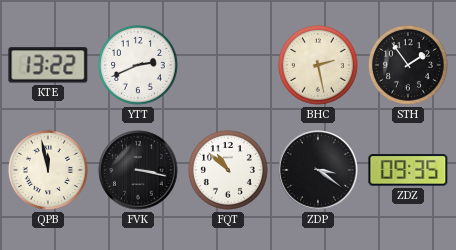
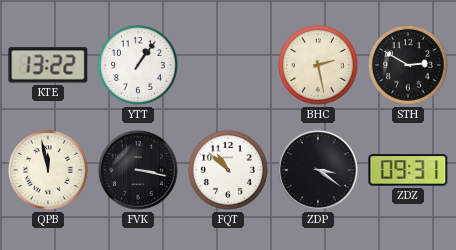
YTT: 2:41 -> 1:06
STH: 1:54 -> 2:50
ZDZ: 09:35 -> 09:31
